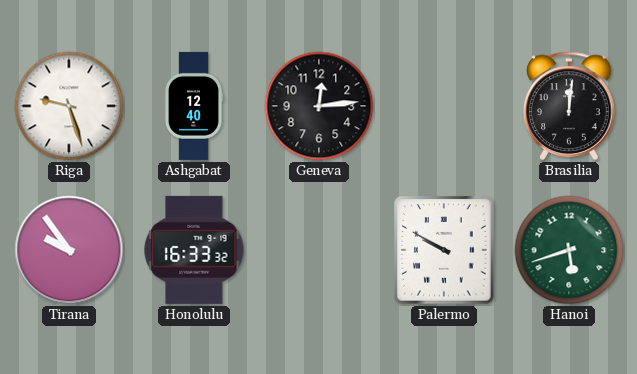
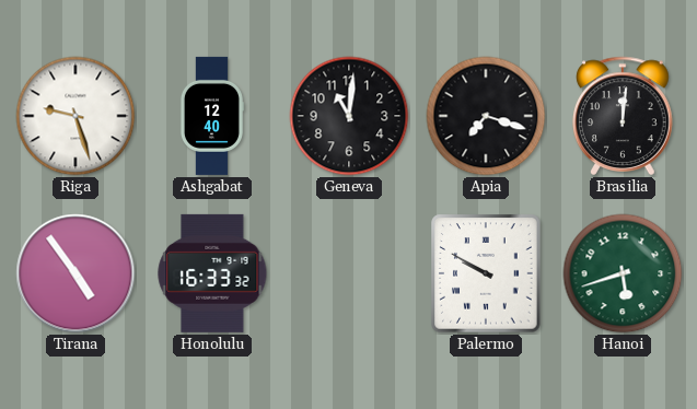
Geneva: 12:14 -> 11:01
Apia: none -> 7:18
Tirana: 9:54 -> 4:54
